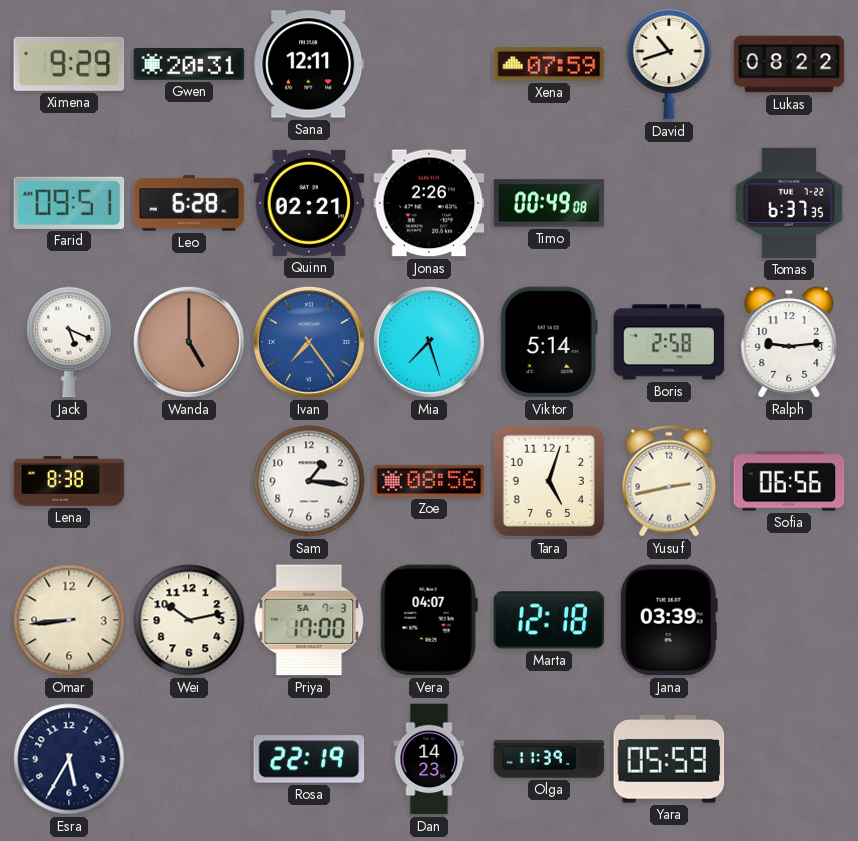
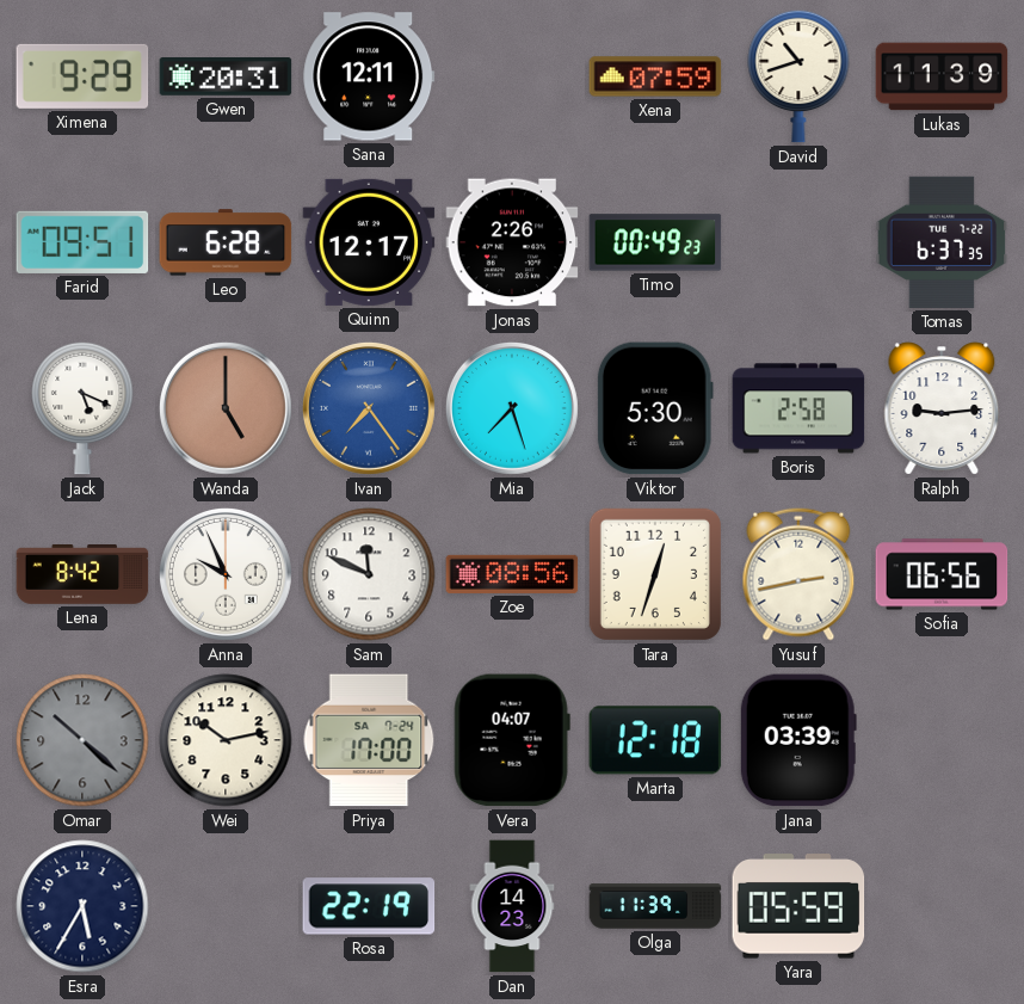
Lukas: 08:22 -> 11:39
Quinn: 02:21 -> 12:17
Timo: 00:49:08 -> 00:49:23
Viktor: 5:14 -> 5:30
Lena: 8:38 -> 8:42
Anna: none -> 9:56
Sam: 1:16 -> 11:49
Tara: 5:03 -> 12:33
Omar: 8:44 -> 10:22
Omar dial: cream -> grey
Priya date: SA 7-3 -> SA 7-24
